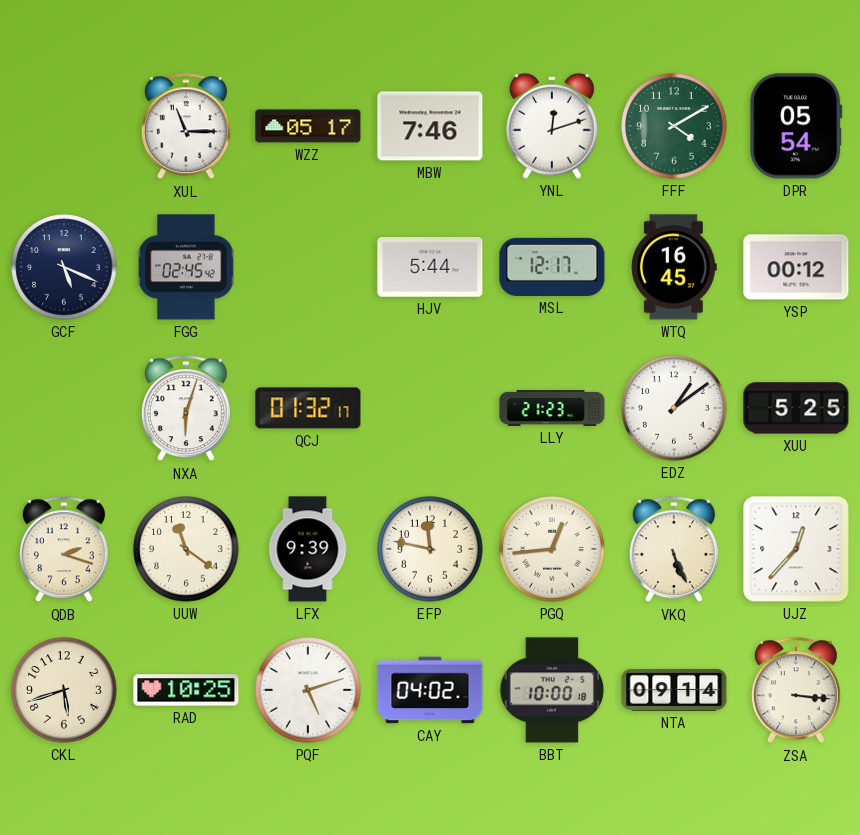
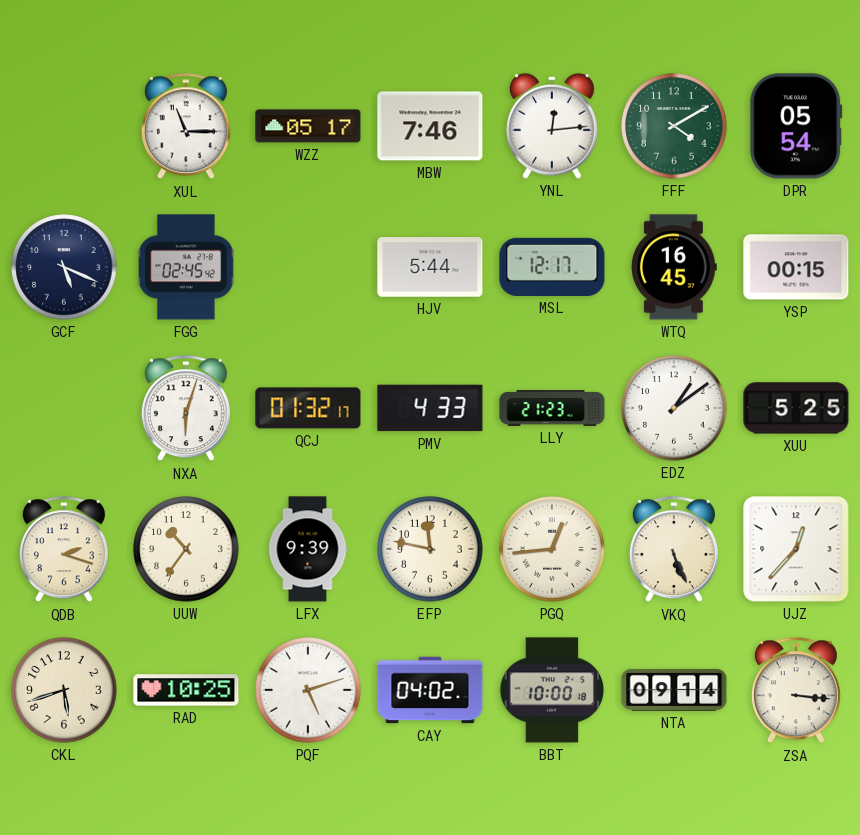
YNL: 12:12 -> 12:14
YSP: 00:12 -> 00:15
PMV: none -> 4:33
UUW: 11:21 -> 10:36
